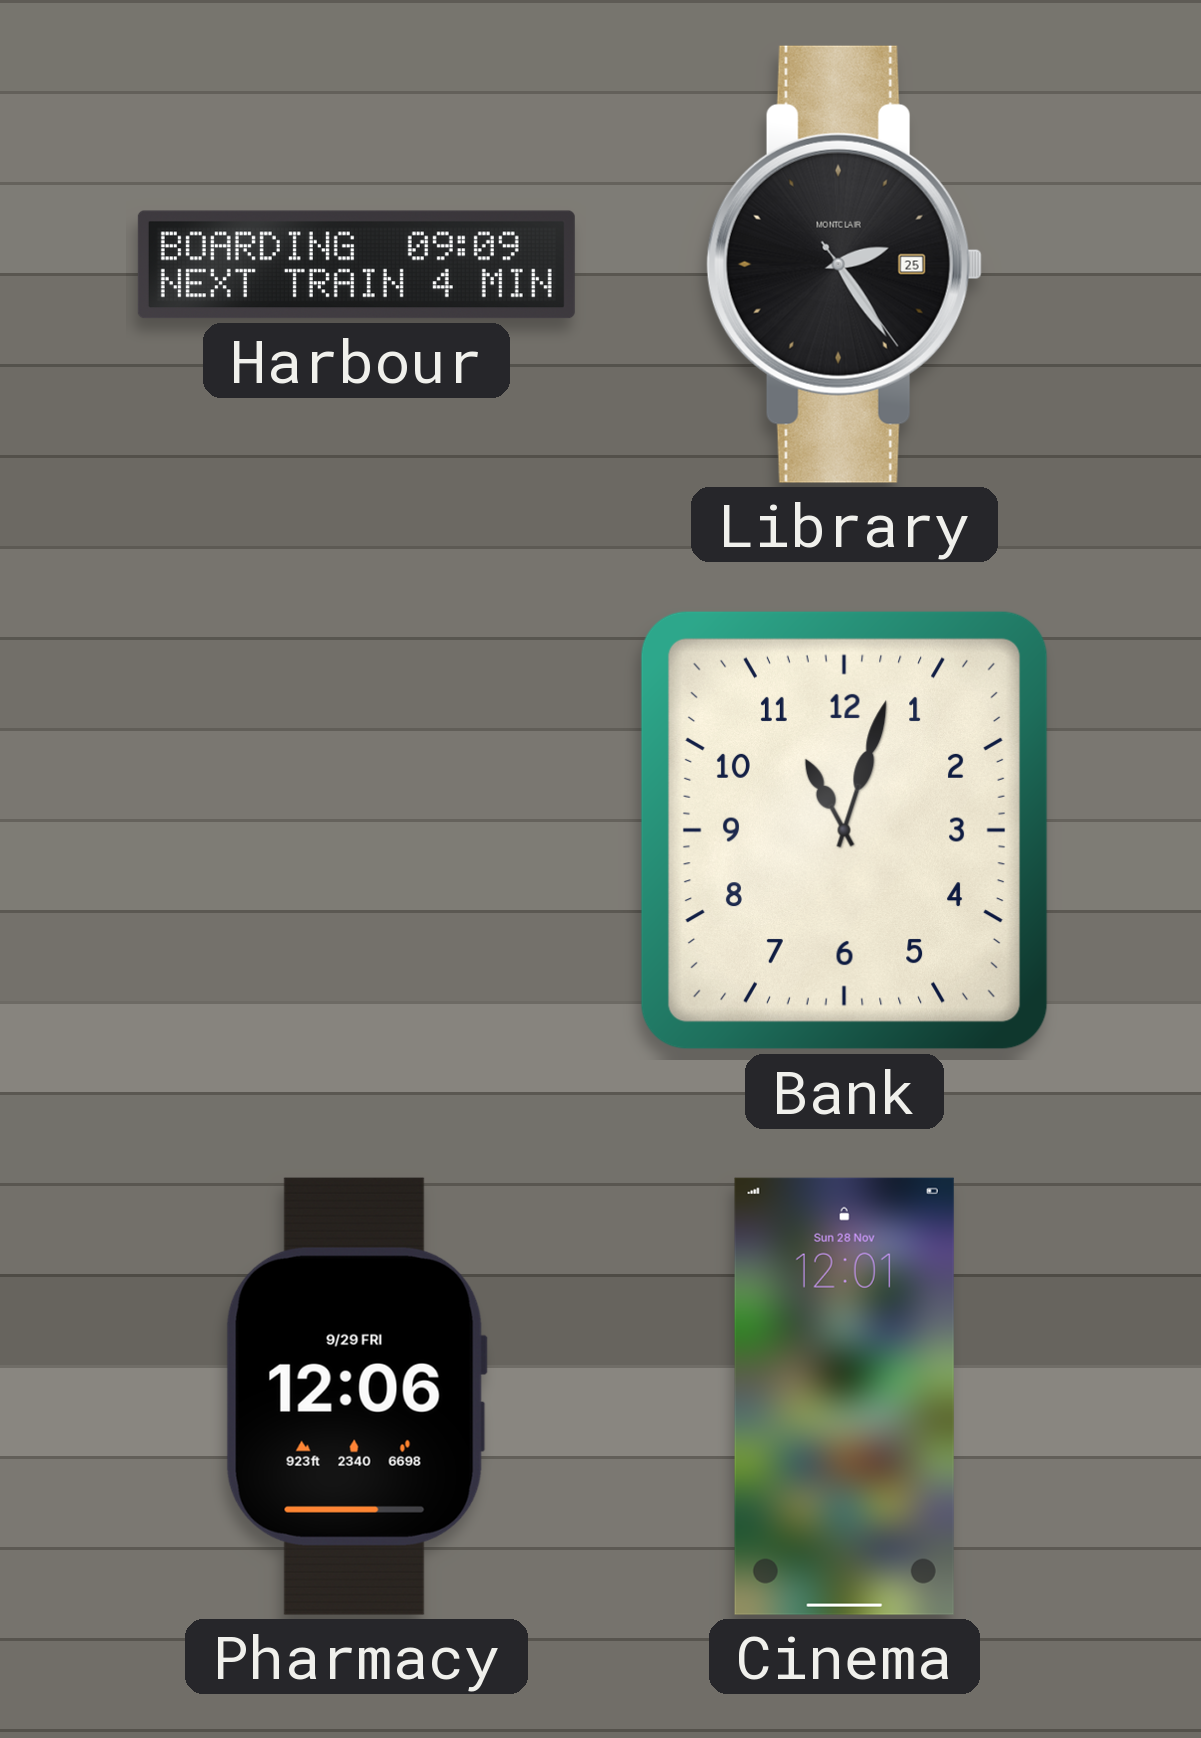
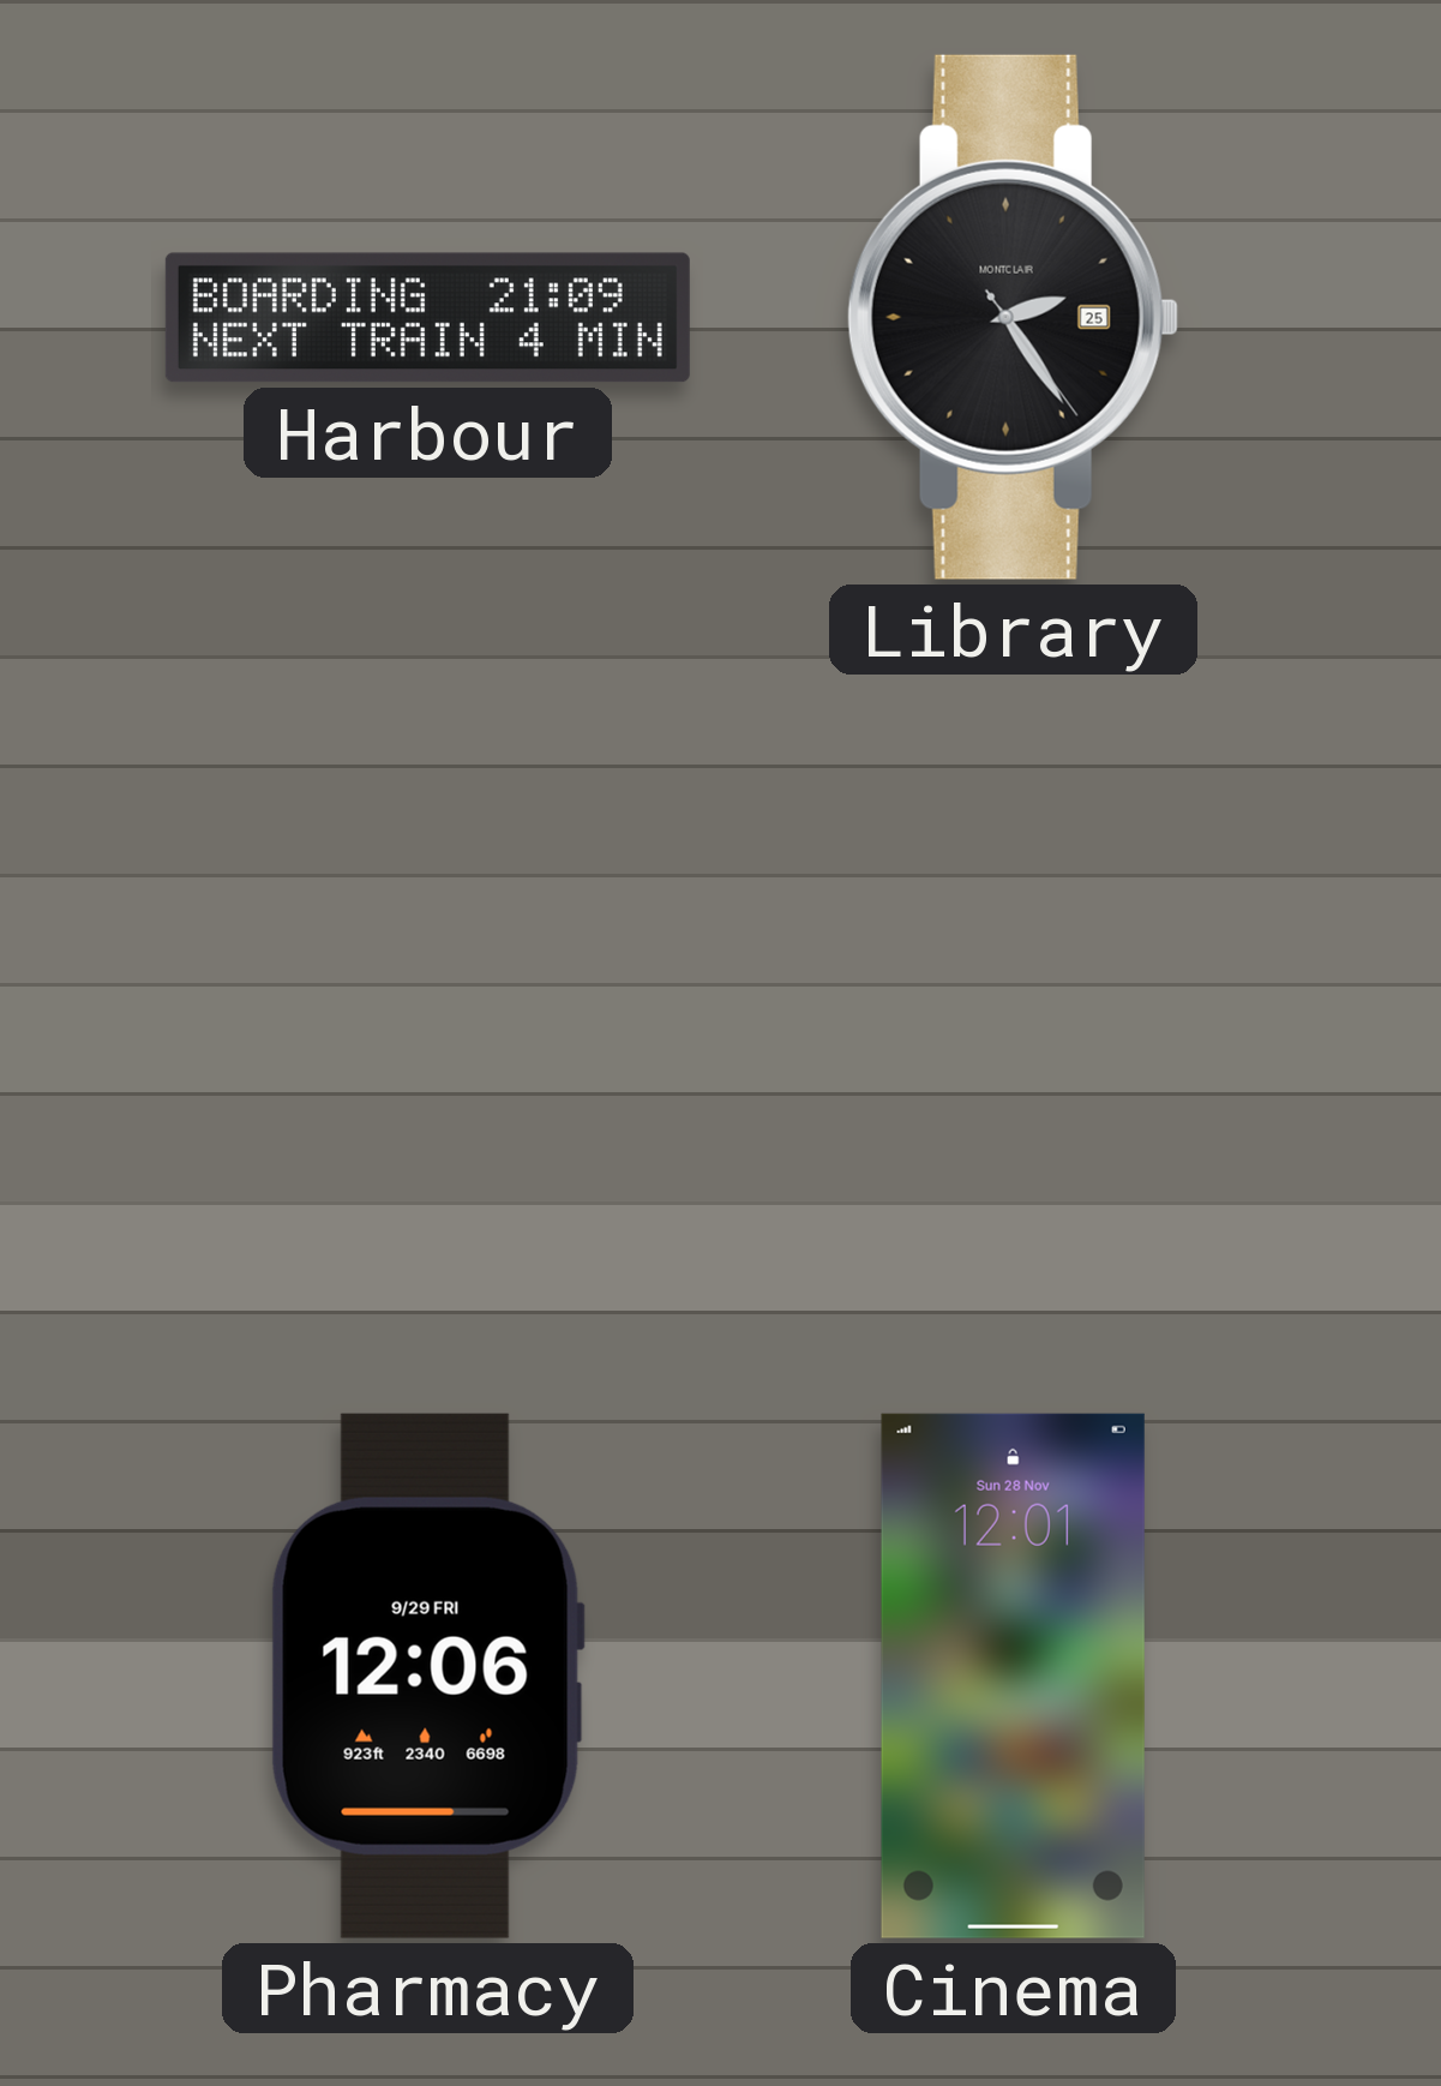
Harbour: 09:09 -> 21:09
Bank: 11:03 -> none
